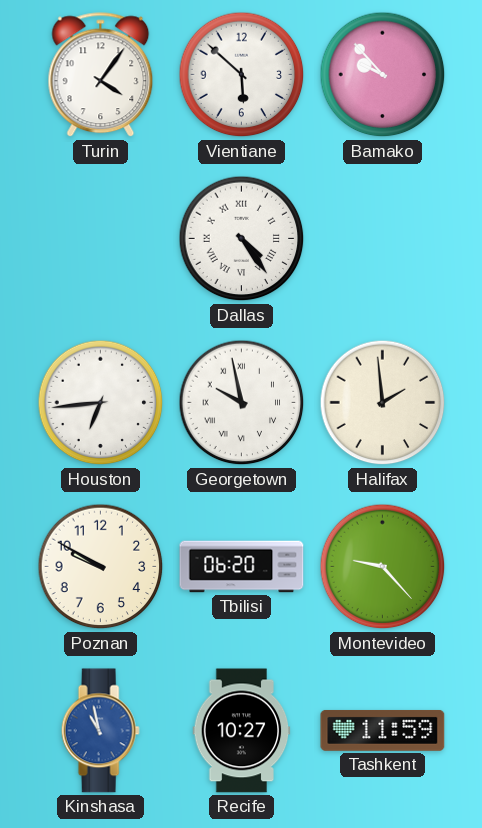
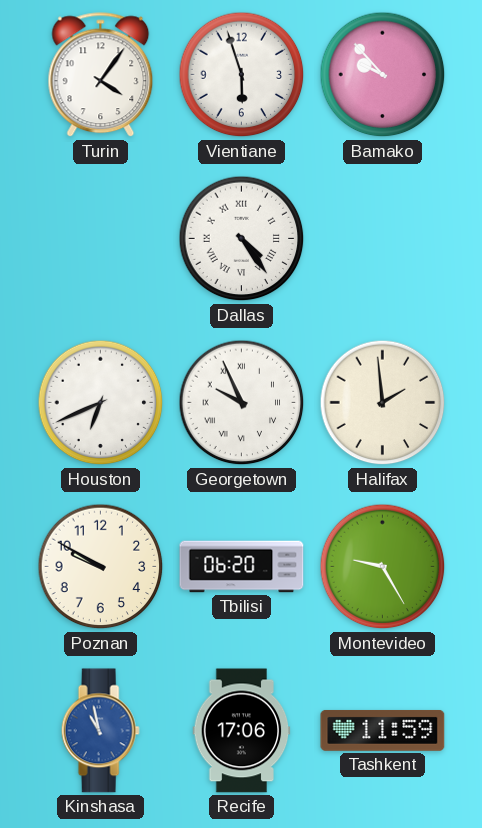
Vientiane: 5:52 -> 5:57
Houston: 6:44 -> 6:41
Georgetown: 9:58 -> 9:56
Montevideo: 9:23 -> 9:25
Recife: 10:27 -> 17:06
